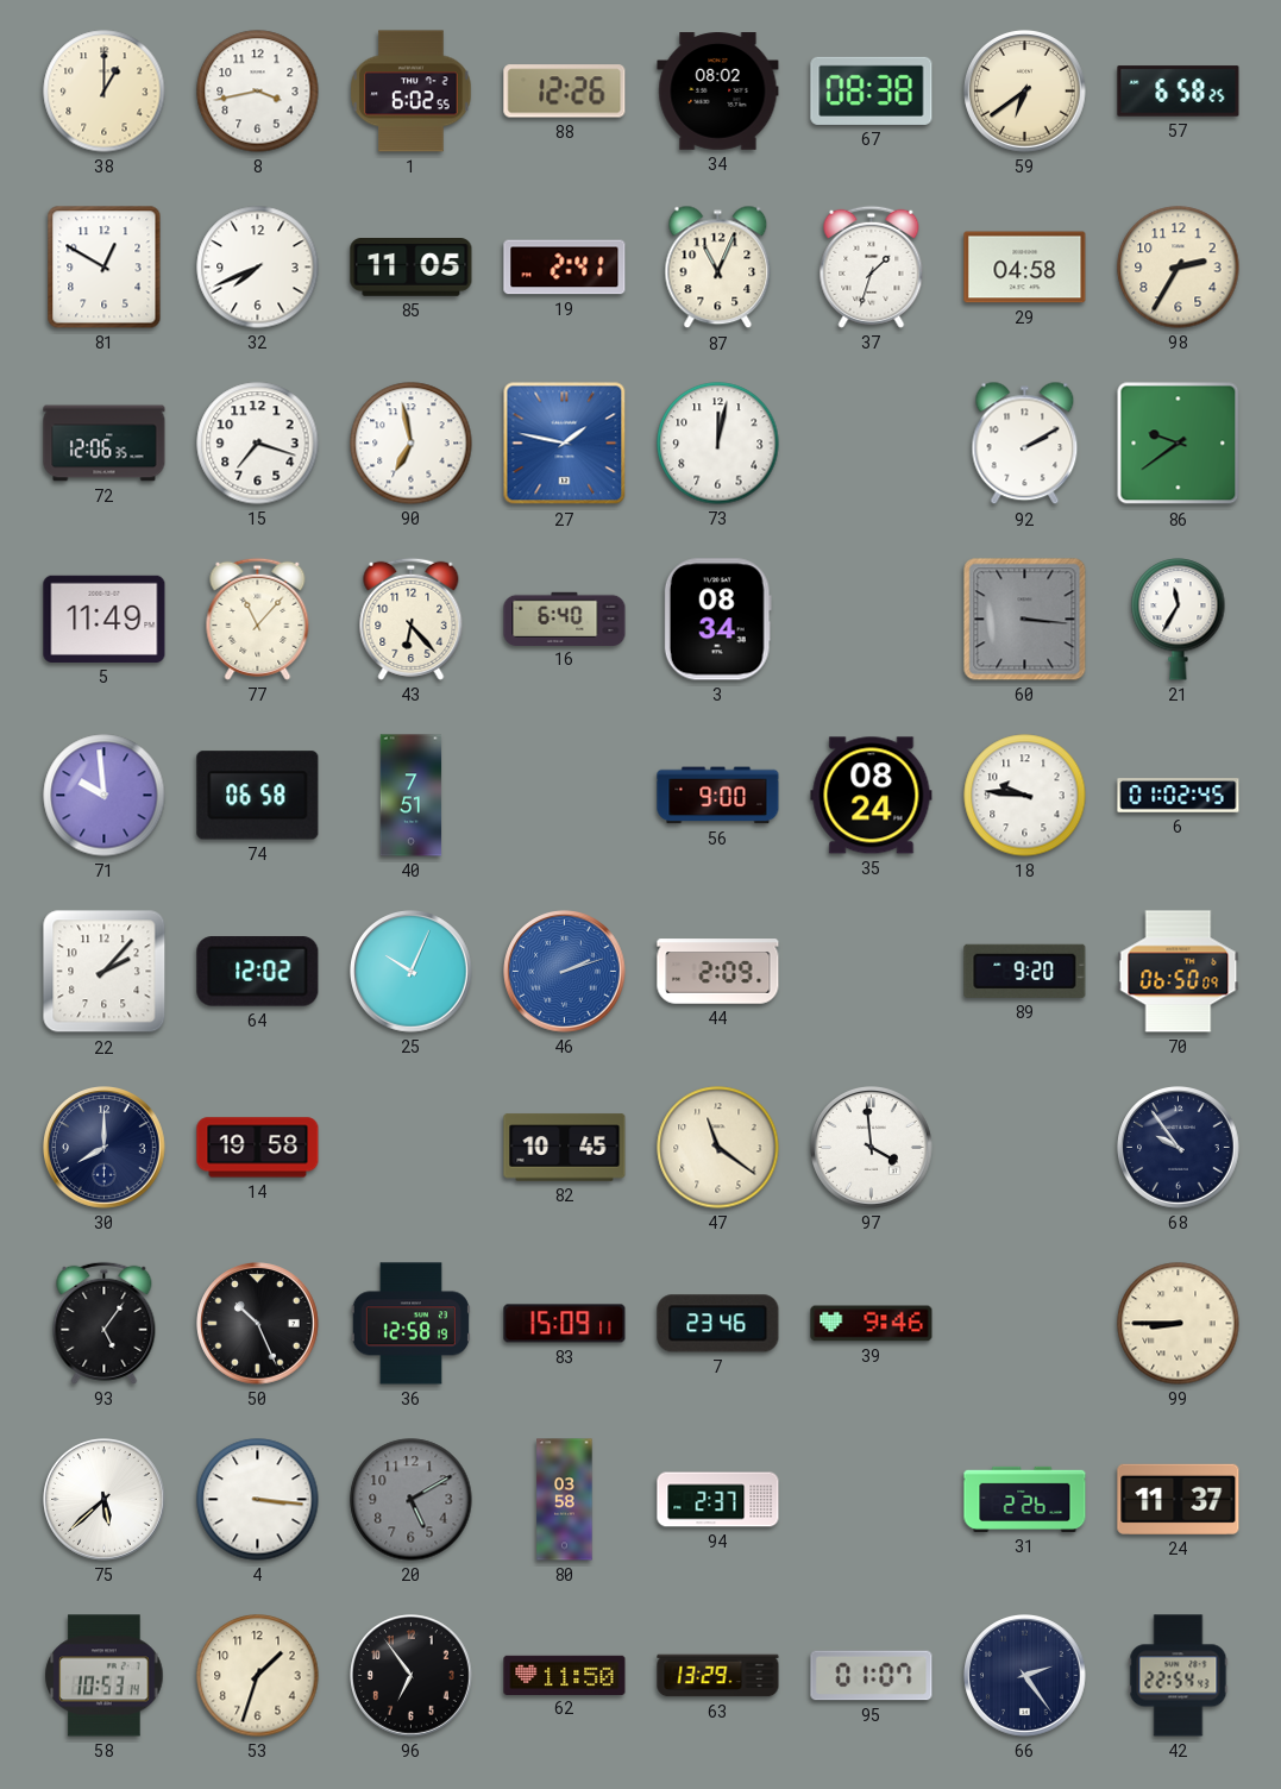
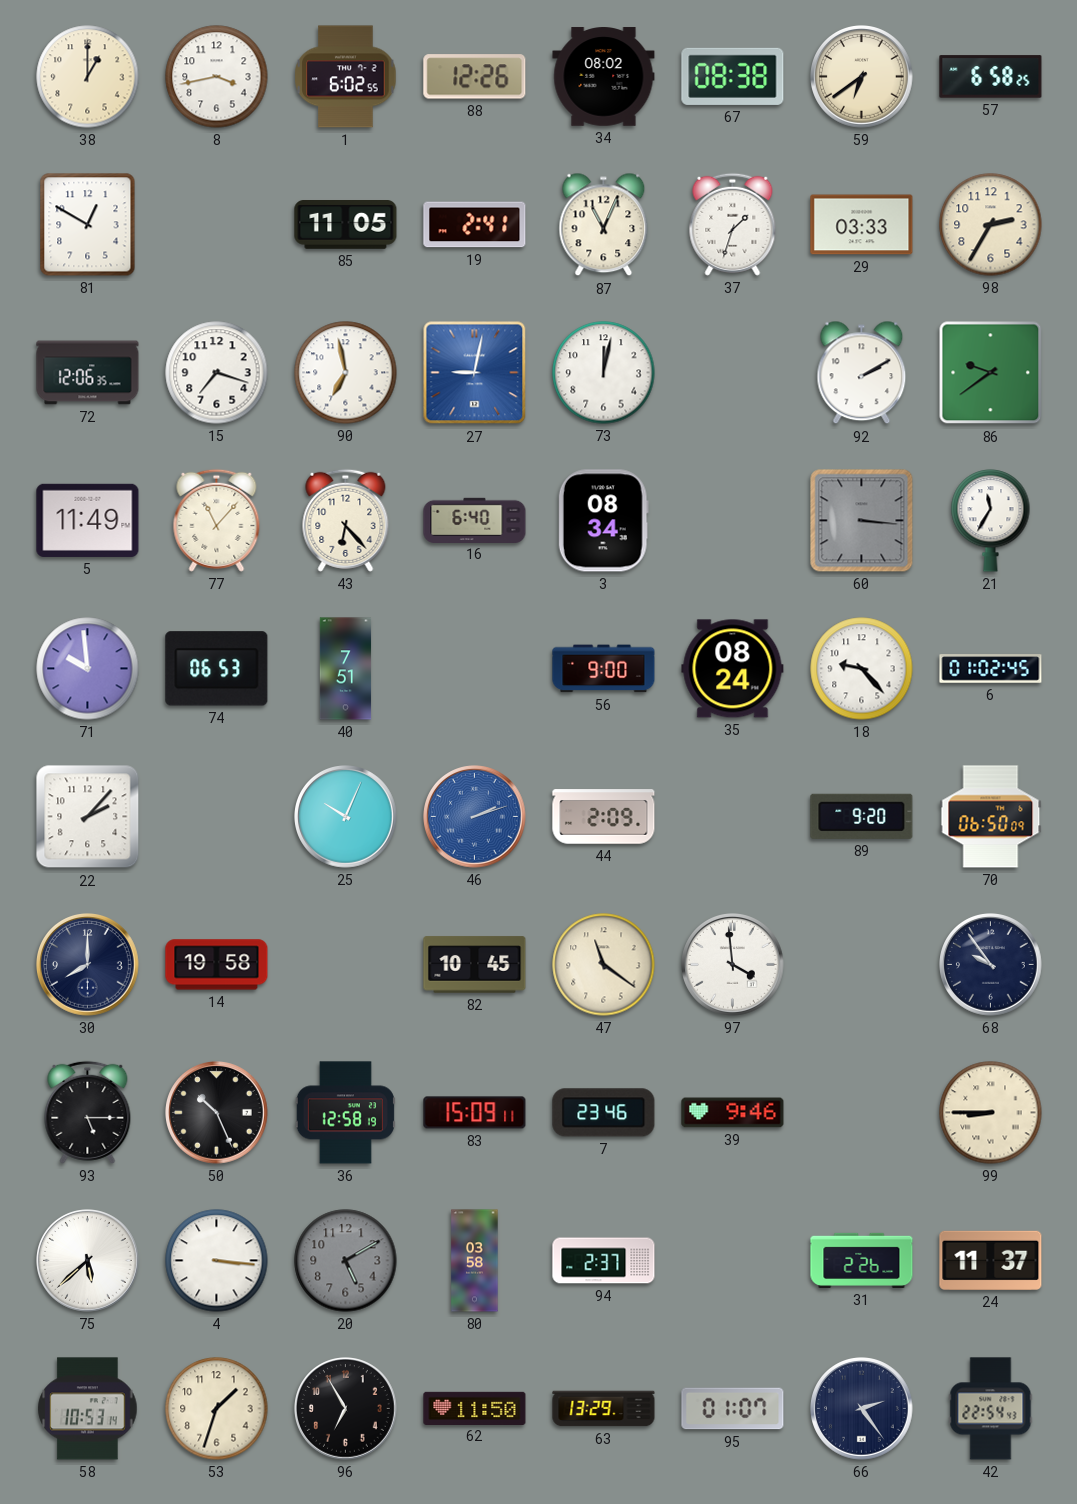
32: 7:41 -> none
29: 04:58 -> 03:33
27: 1:47 -> 9:02
74: 06:58 -> 06:53
18: 9:46 -> 9:23
64: 12:02 -> none
93: 5:06 -> 5:15
96: 6:54 -> 6:55
